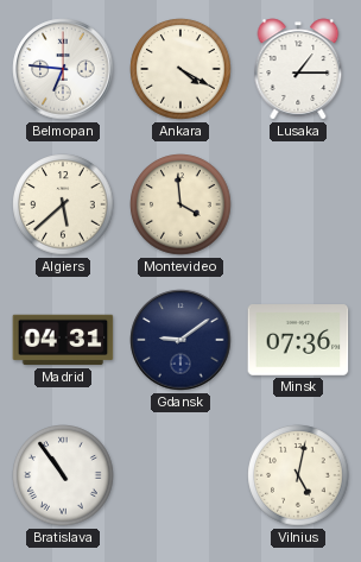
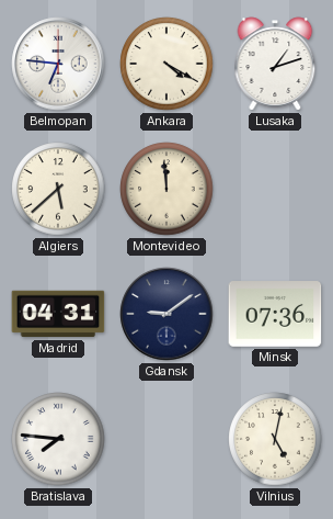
Lusaka: 1:15 -> 1:12
Montevideo: 3:59 -> 11:59
Bratislava: 10:54 -> 7:46
